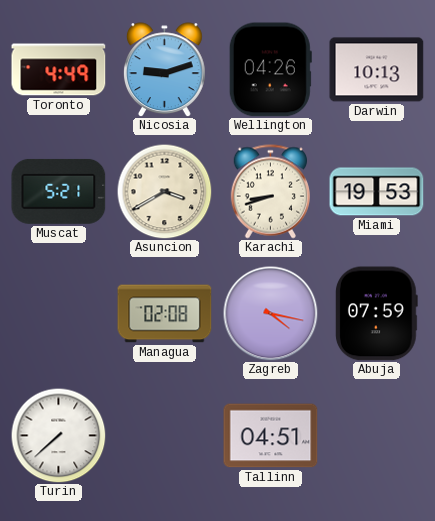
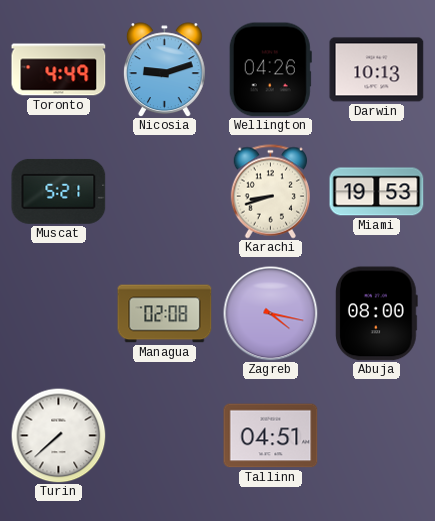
Asuncion: 3:40 -> none
Abuja: 07:59 -> 08:00
